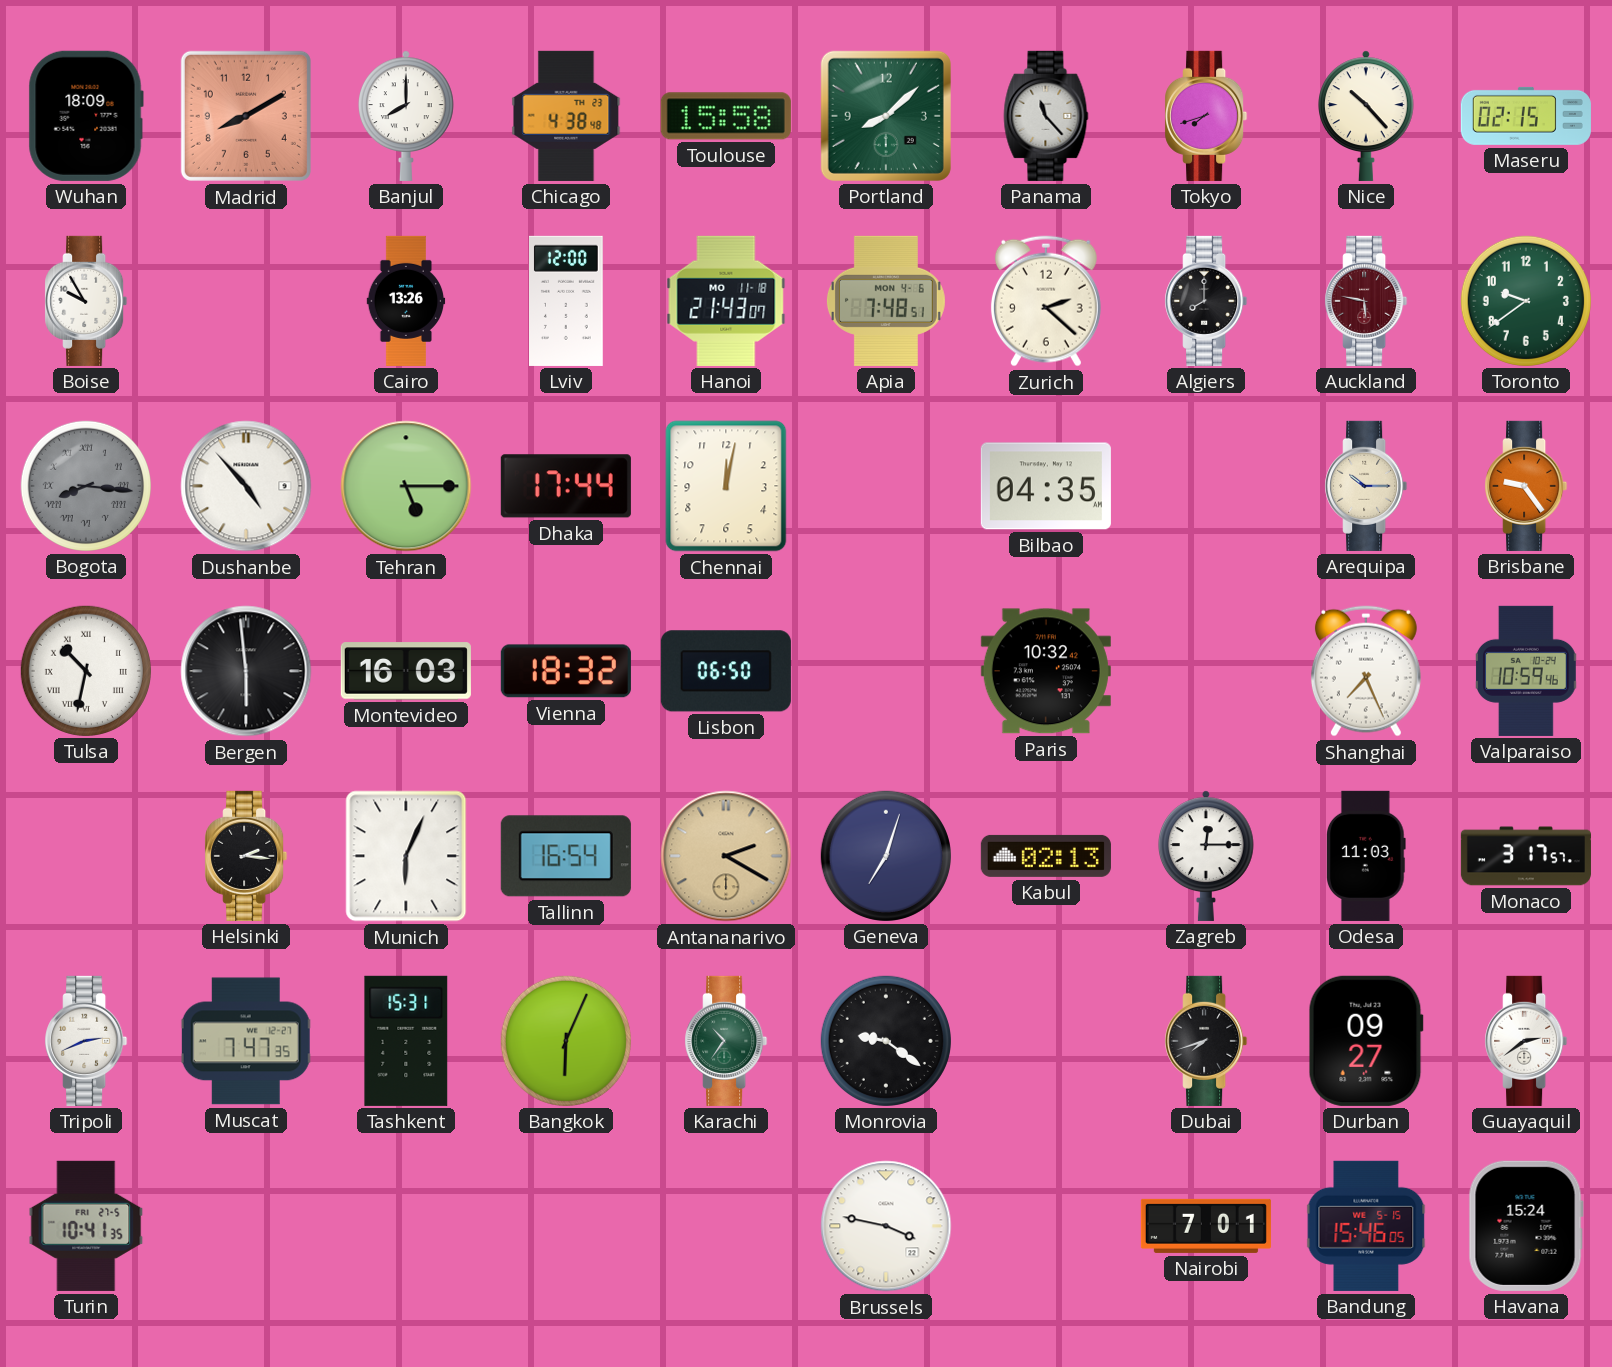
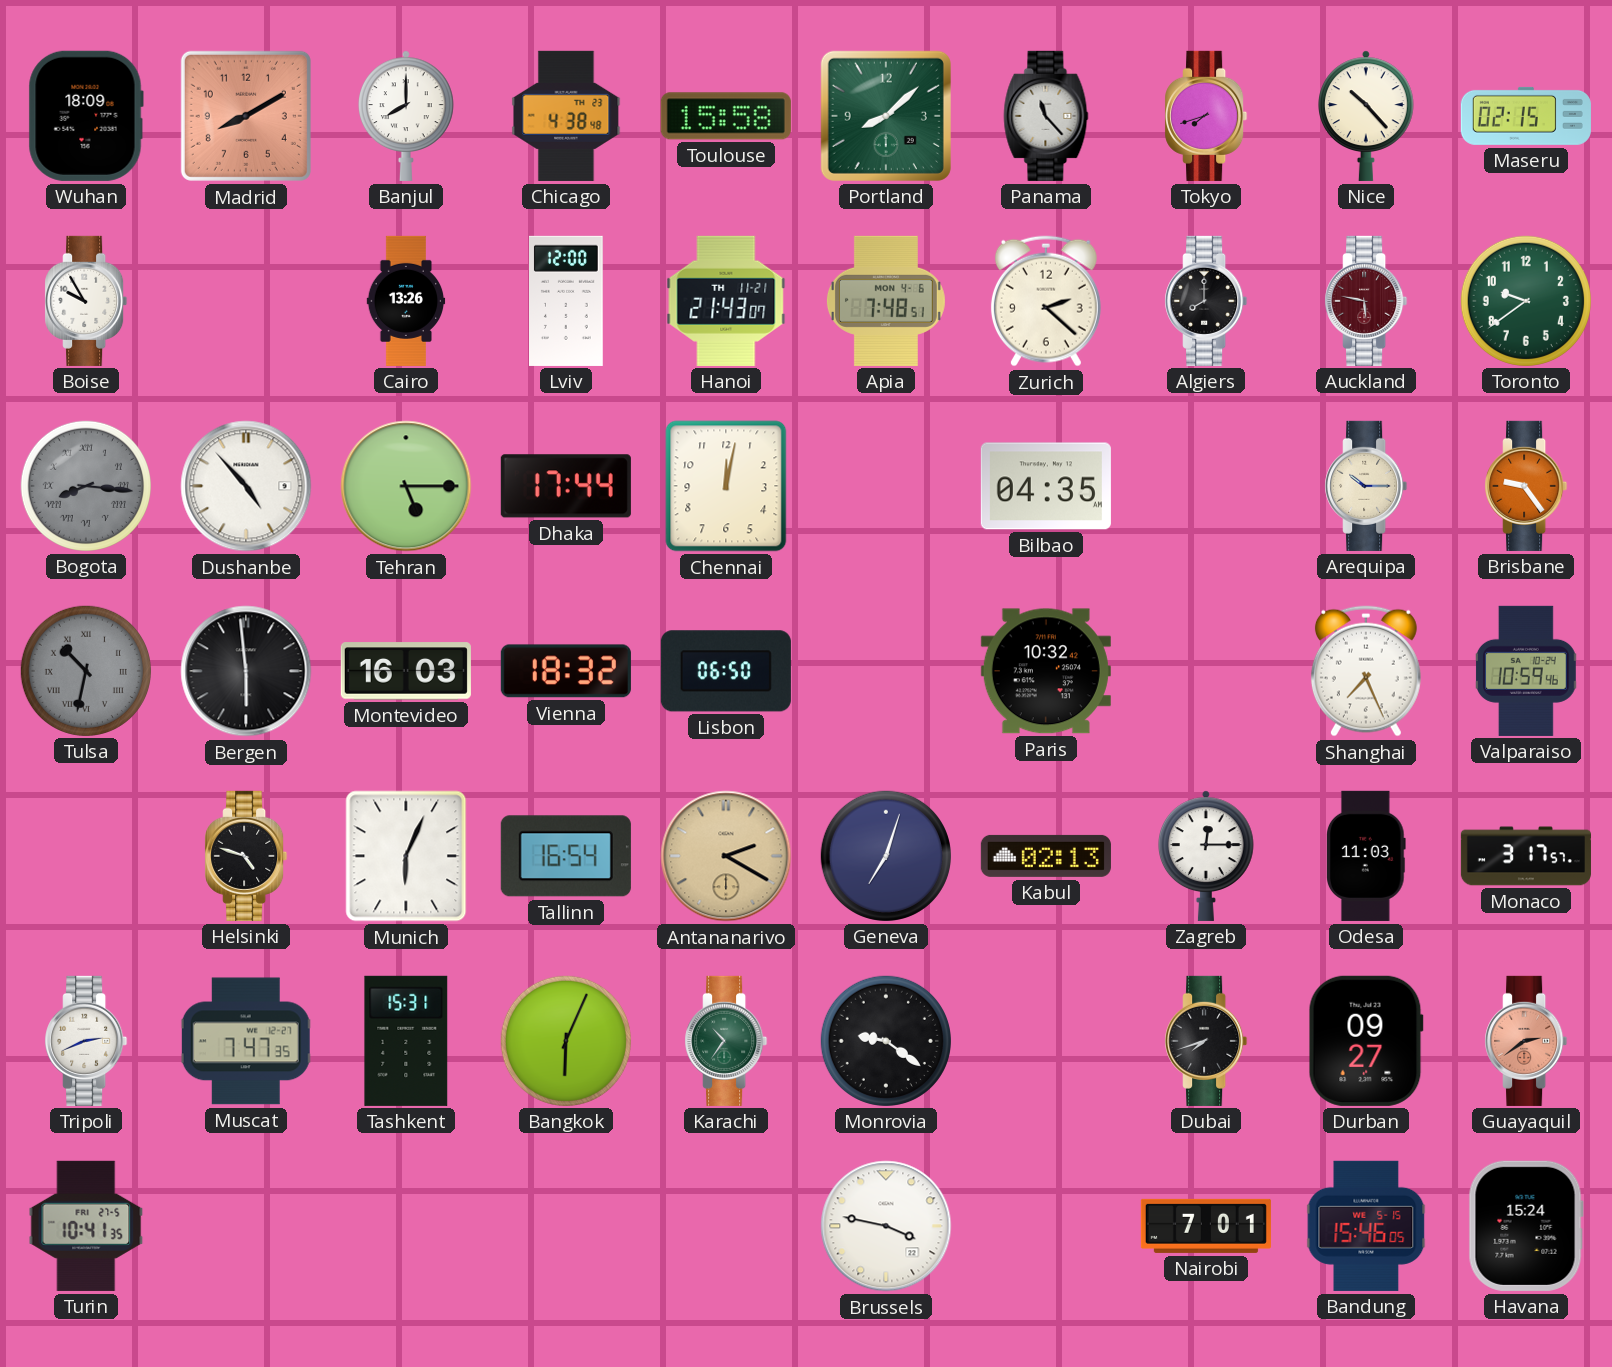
Hanoi date: MO 11-18 -> TH 11-21
Tulsa dial: white -> grey
Helsinki: 2:16 -> 4:48
Guayaquil dial: white -> salmon
